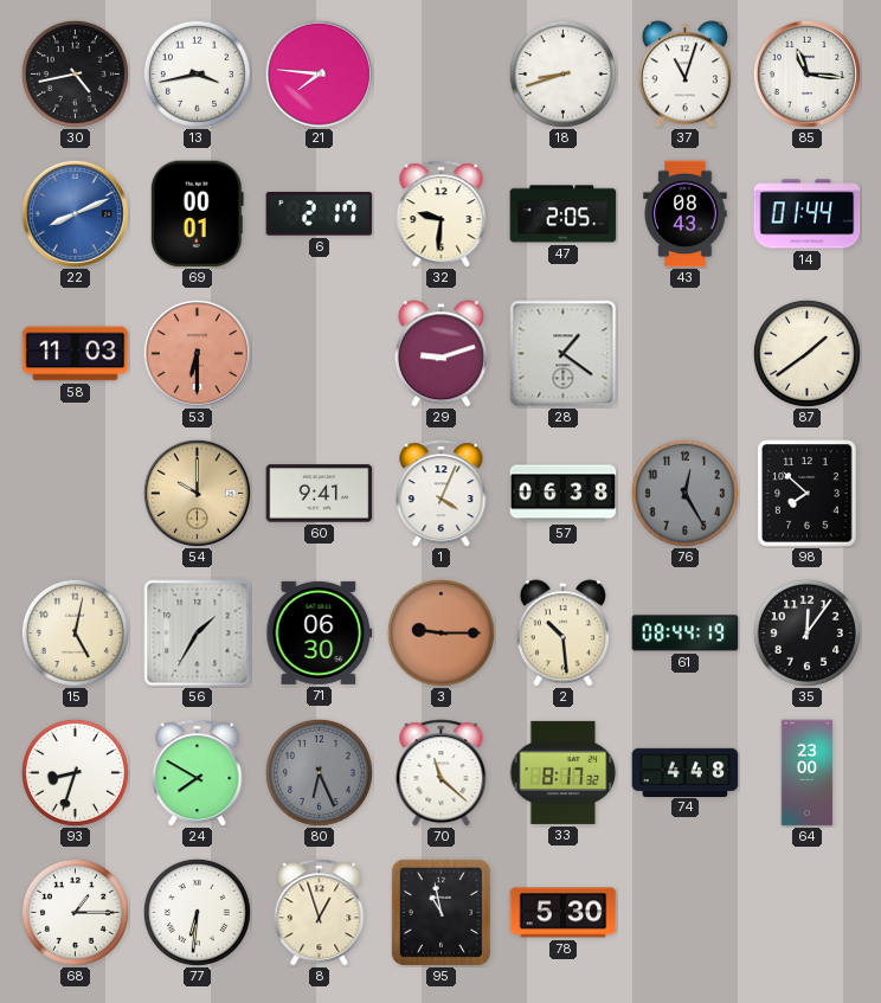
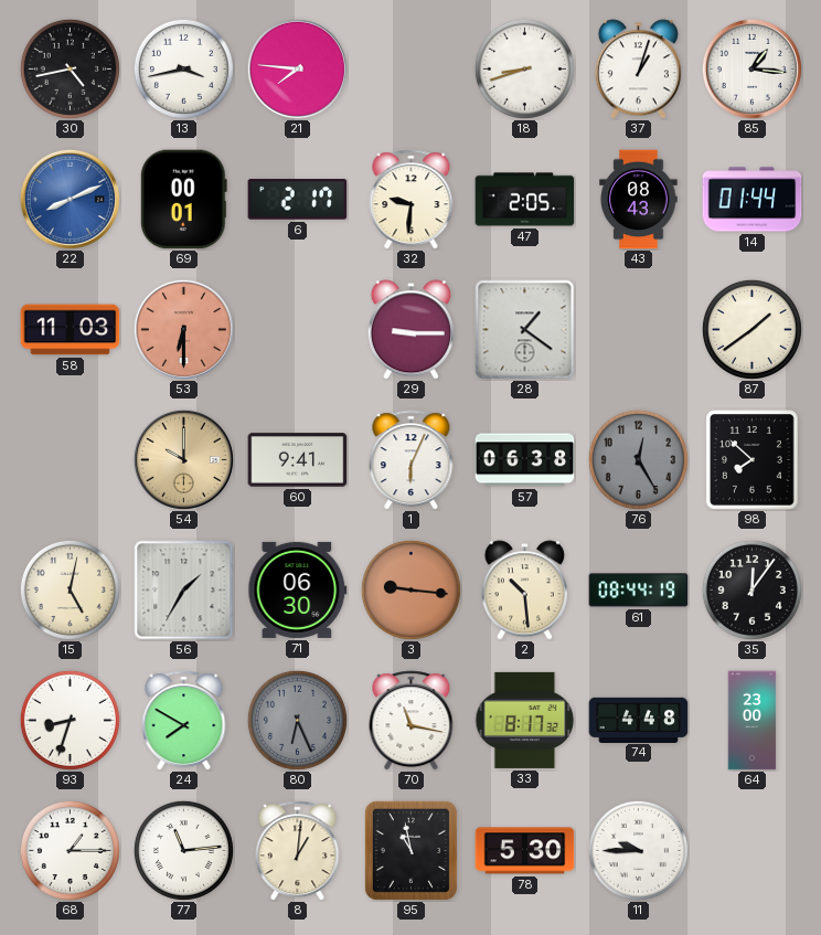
37: 11:03 -> 1:03
85: 11:16 -> 1:16
29: 9:12 -> 9:15
1: 4:04 -> 6:04
3: 9:15 -> 9:16
70: 11:22 -> 11:17
77: 6:31 -> 11:14
8: 12:57 -> 1:01
11: none -> 9:45
